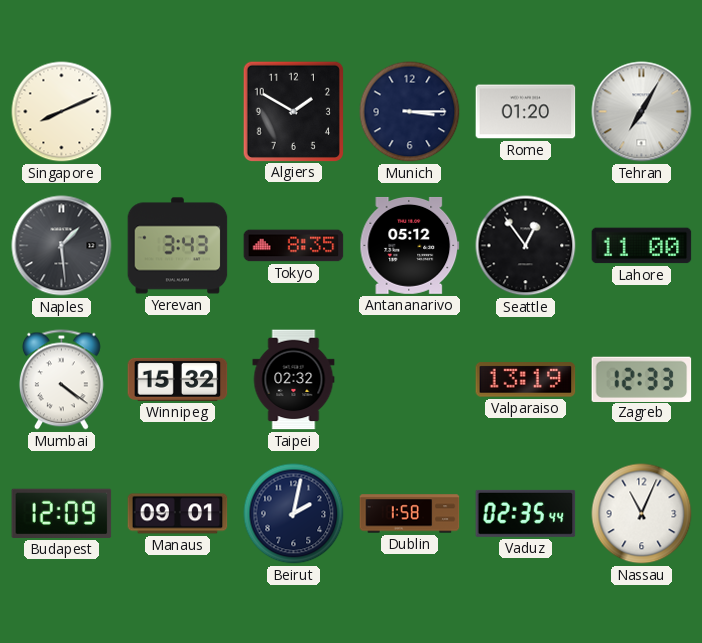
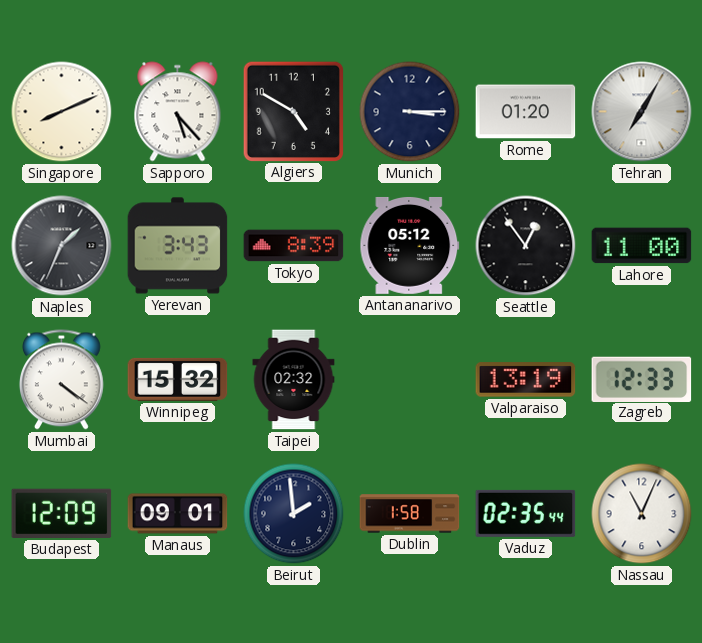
Sapporo: none -> 5:23
Algiers: 1:50 -> 4:50
Naples: 1:29 -> 1:34
Tokyo: 8:35 -> 8:39
Beirut: 2:02 -> 1:59
